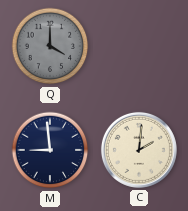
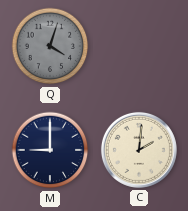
Q: 4:00 -> 4:03
M: 8:59 -> 9:00
